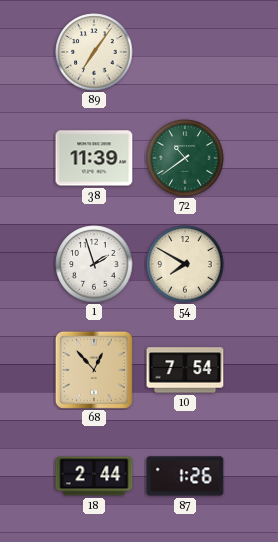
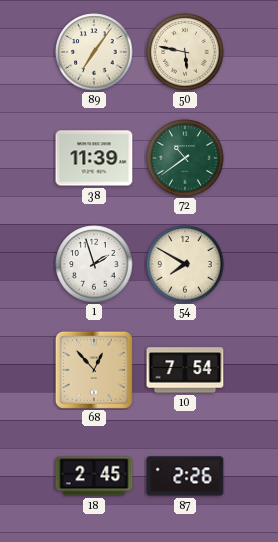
50: none -> 5:47
18: 2:44 -> 2:45
87: 1:26 -> 2:26
